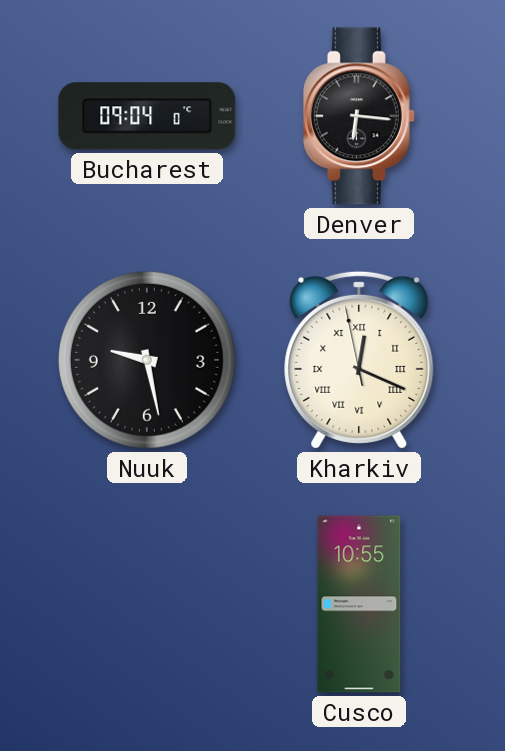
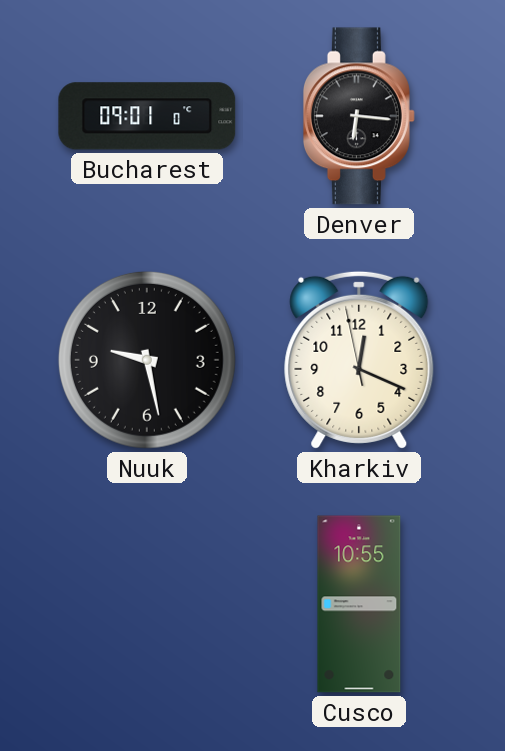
Bucharest: 09:04 -> 09:01
Kharkiv numerals: Roman -> Arabic
